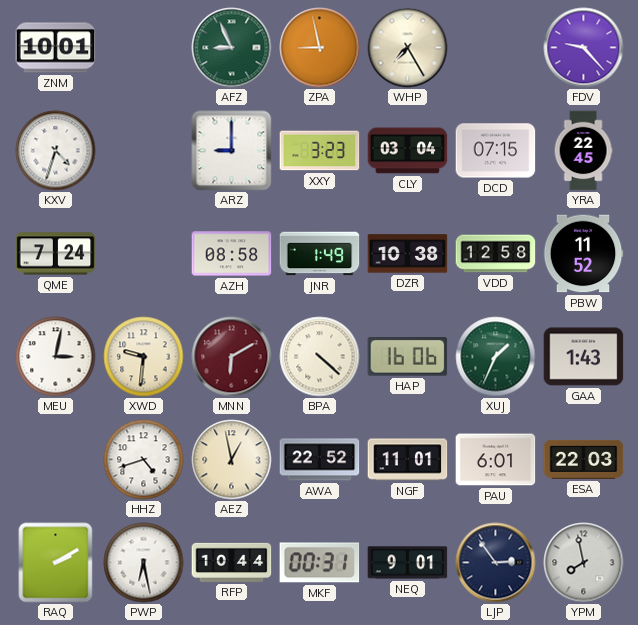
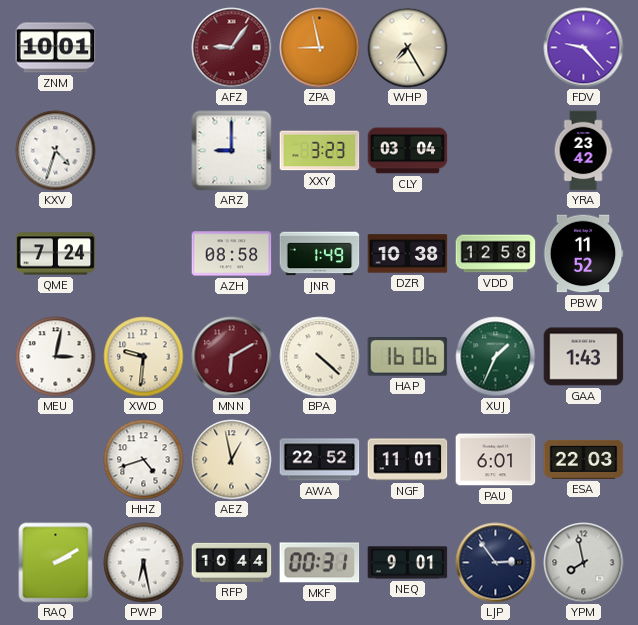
AFZ: 8:56 -> 9:06
AFZ dial: green -> burgundy
DCD: 07:15 -> none
YRA: 22:45 -> 23:42
